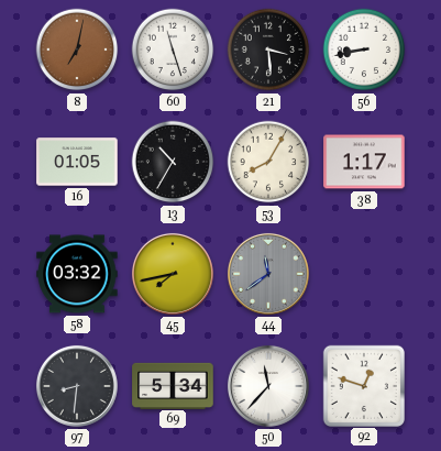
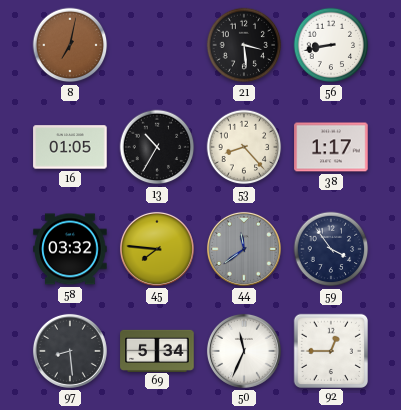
60: 11:27 -> none
53: 8:05 -> 8:23
45: 7:43 -> 7:46
59: none -> 3:54
97: 8:31 -> 8:29
50: 11:37 -> 11:34
92: 12:48 -> 12:45
